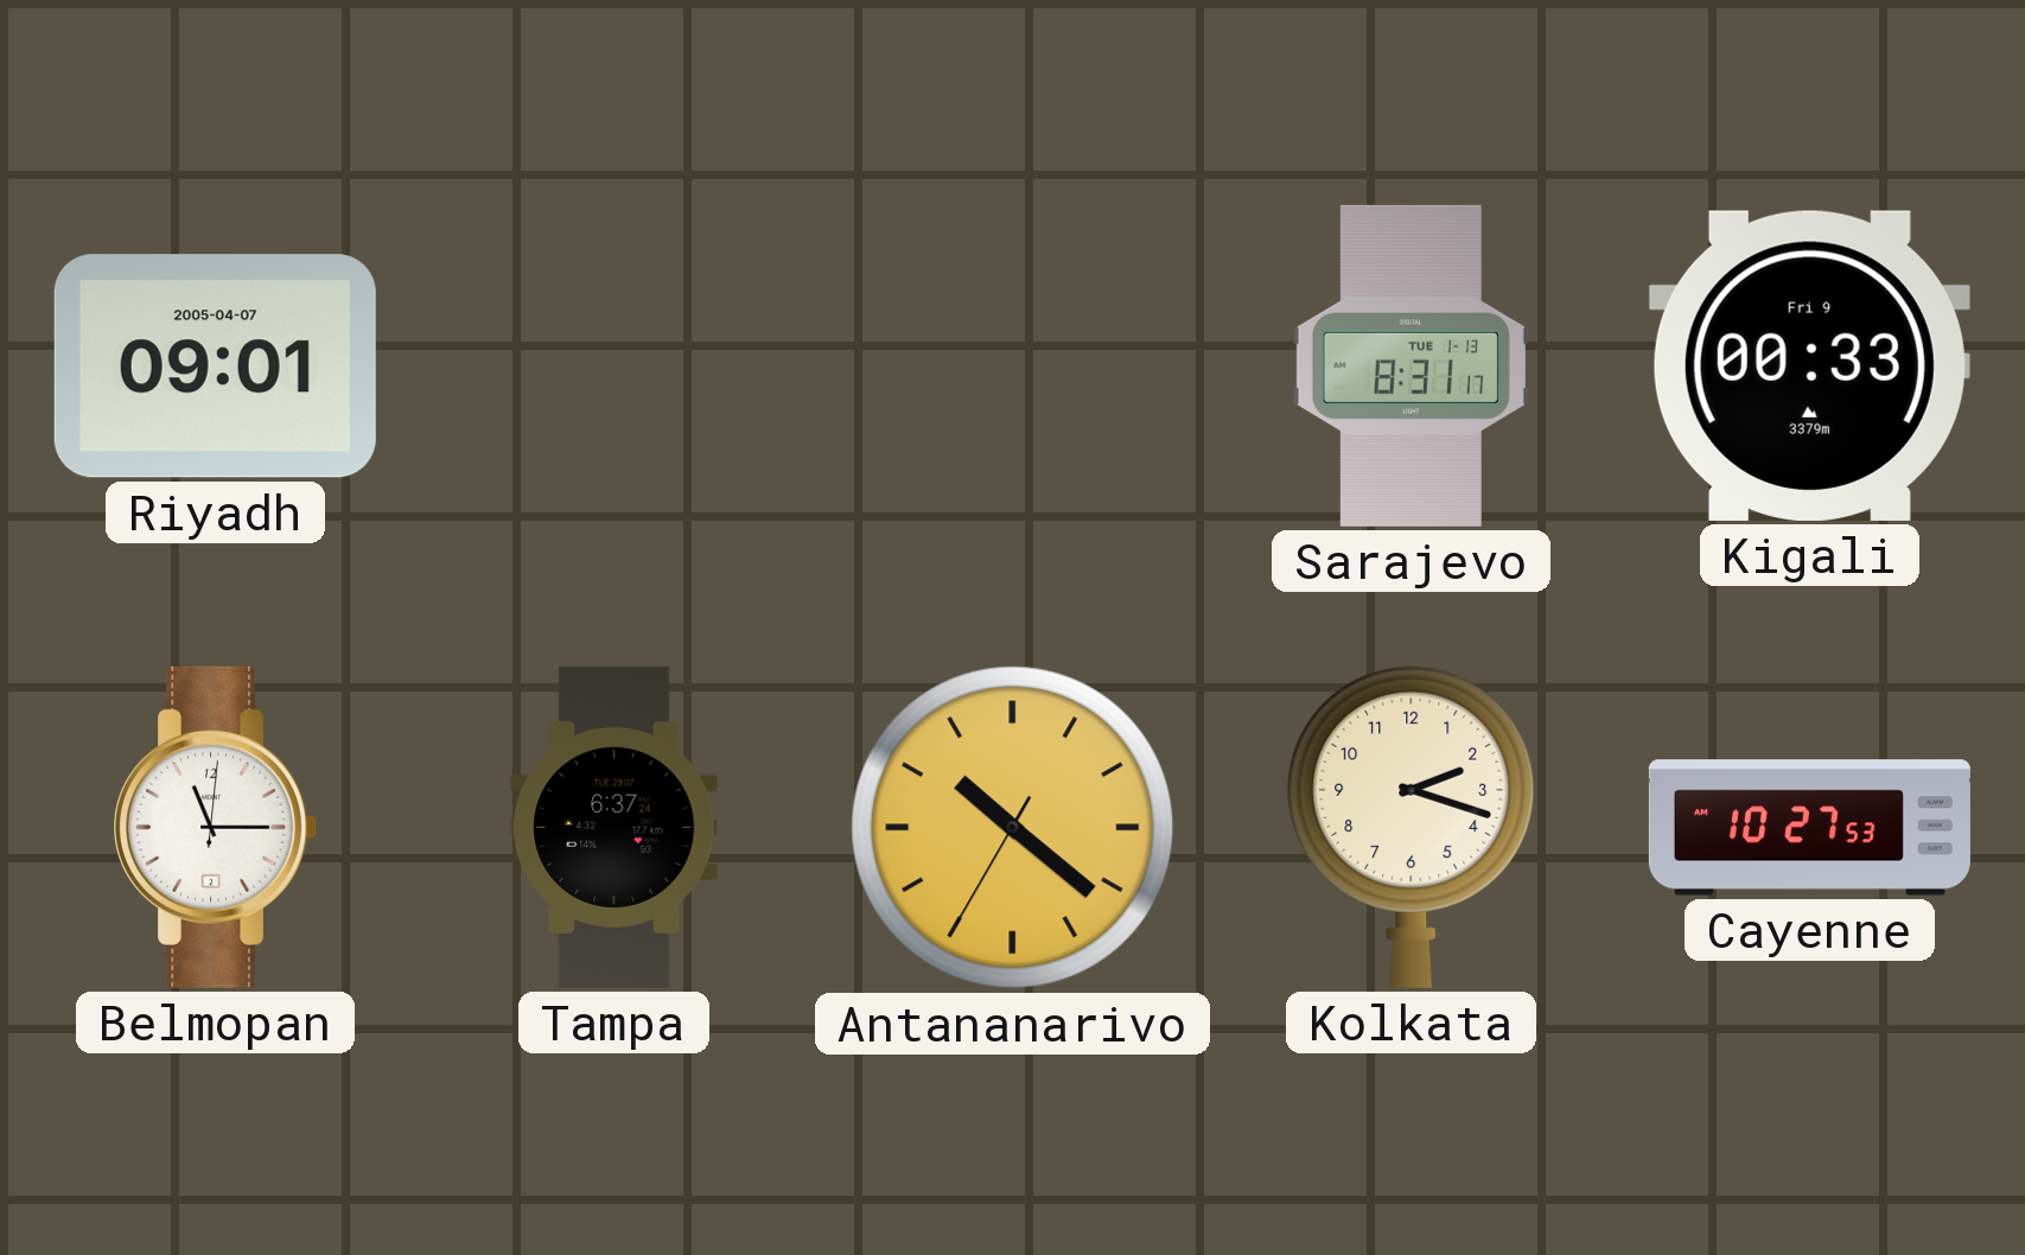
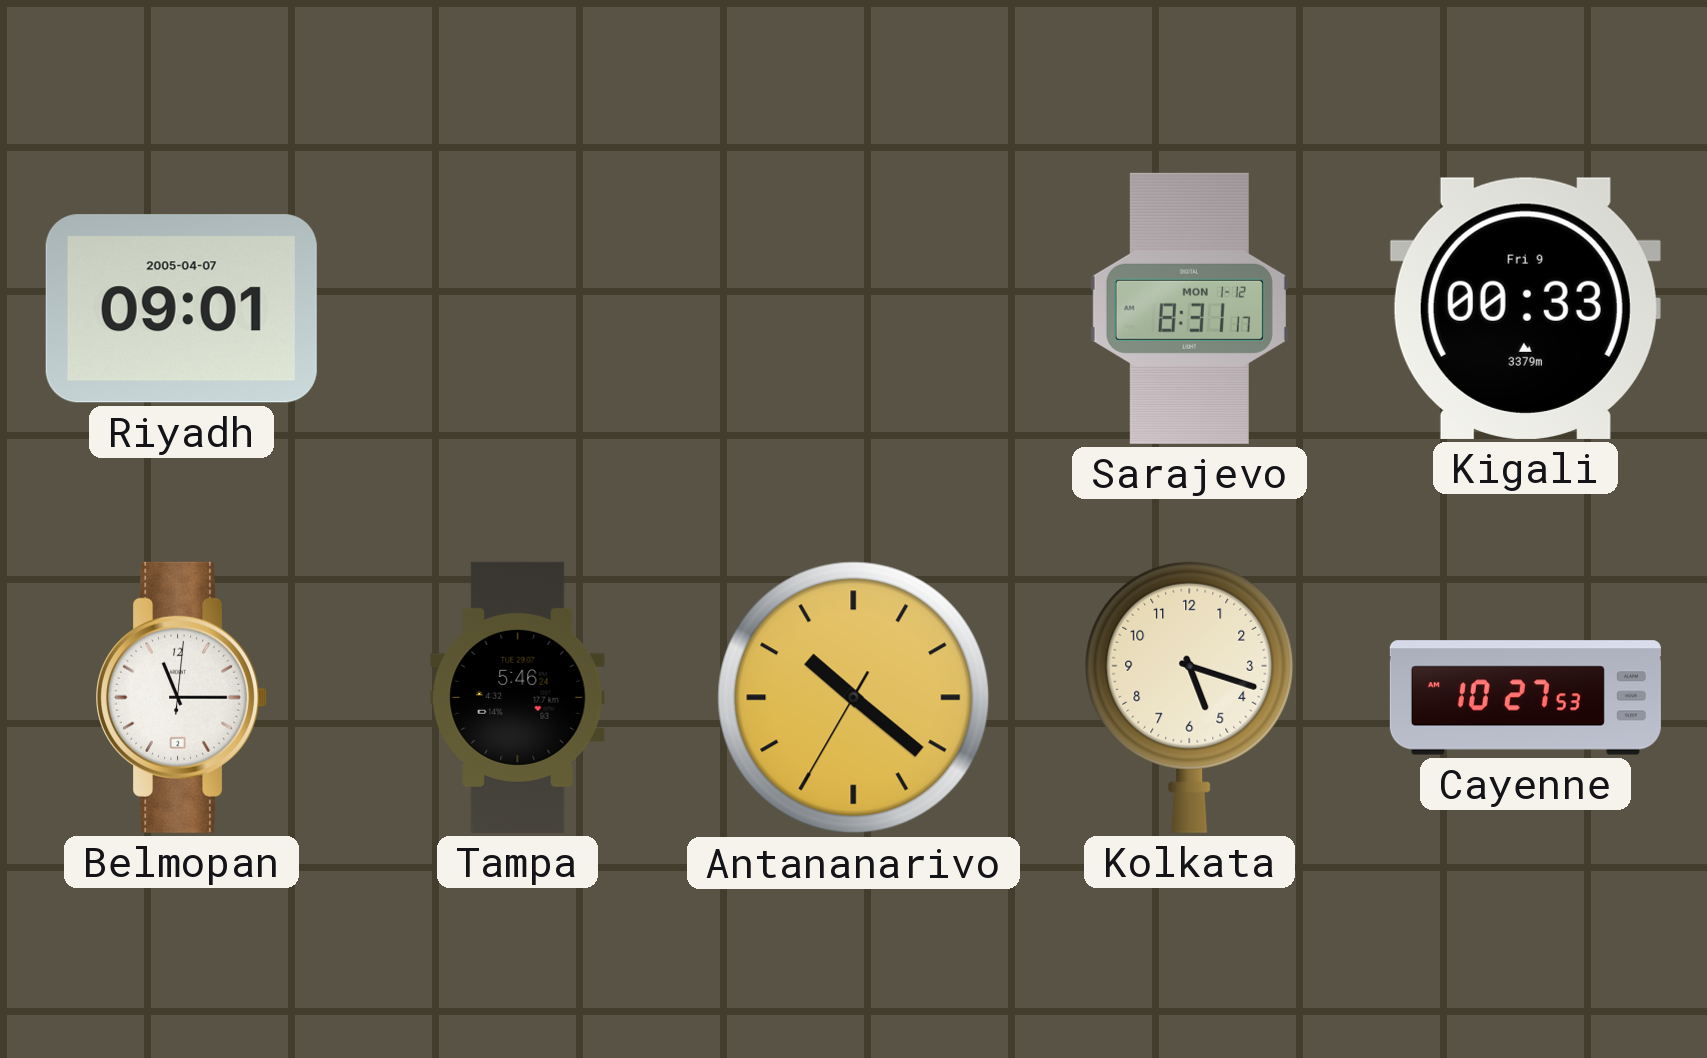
Sarajevo date: TUE 1-13 -> MON 1-12
Tampa: 6:37 -> 5:46
Kolkata: 2:18 -> 5:18
